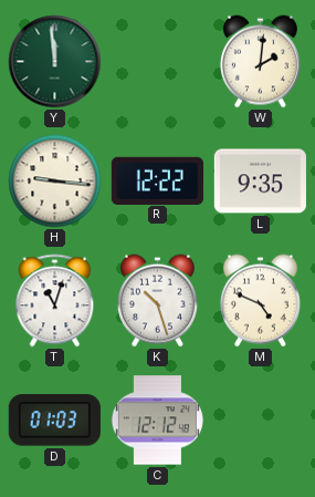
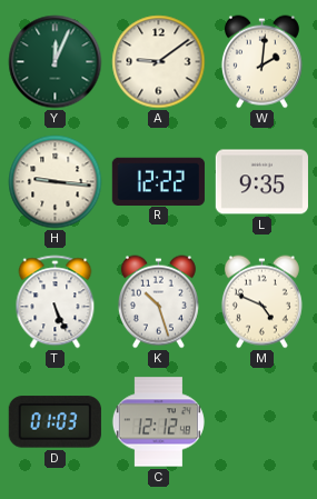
Y: 11:59 -> 12:04
A: none -> 9:09
T: 11:03 -> 5:26
